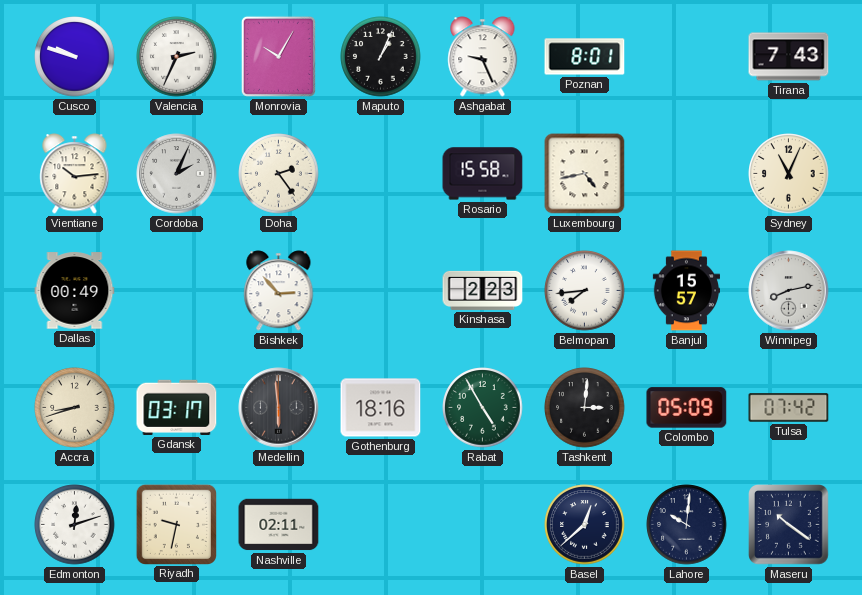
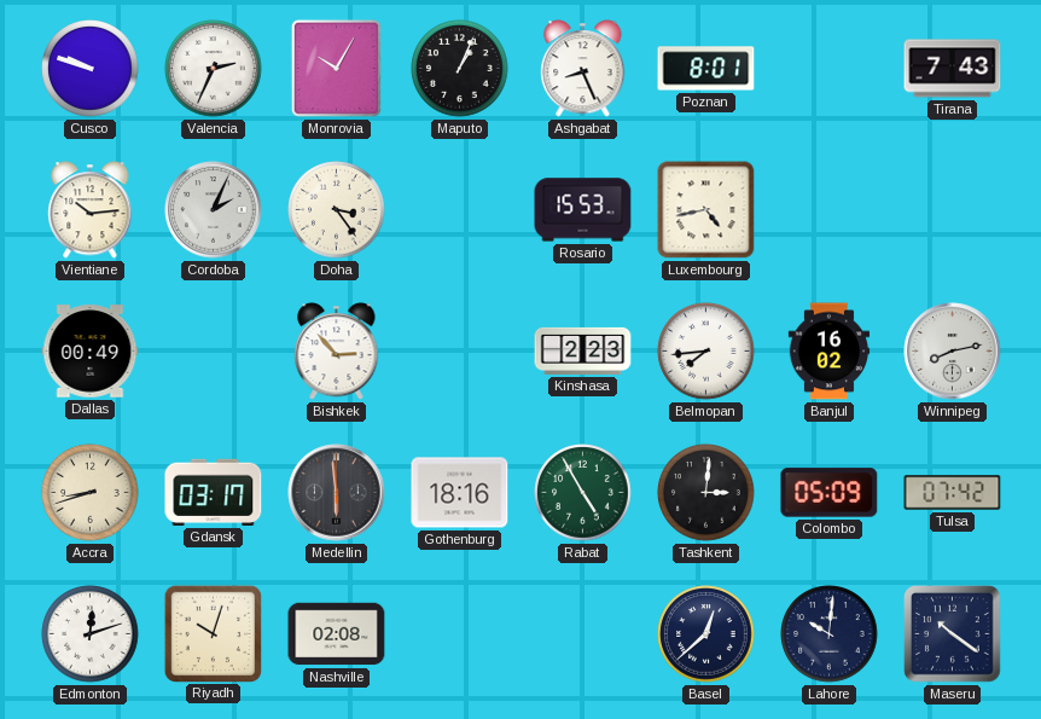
Ashgabat: 9:26 -> 8:26
Doha: 2:24 -> 3:24
Rosario: 15:58 -> 15:53
Sydney: 11:04 -> none
Banjul: 15:57 -> 16:02
Riyadh: 9:32 -> 10:03
Nashville: 02:11 -> 02:08
